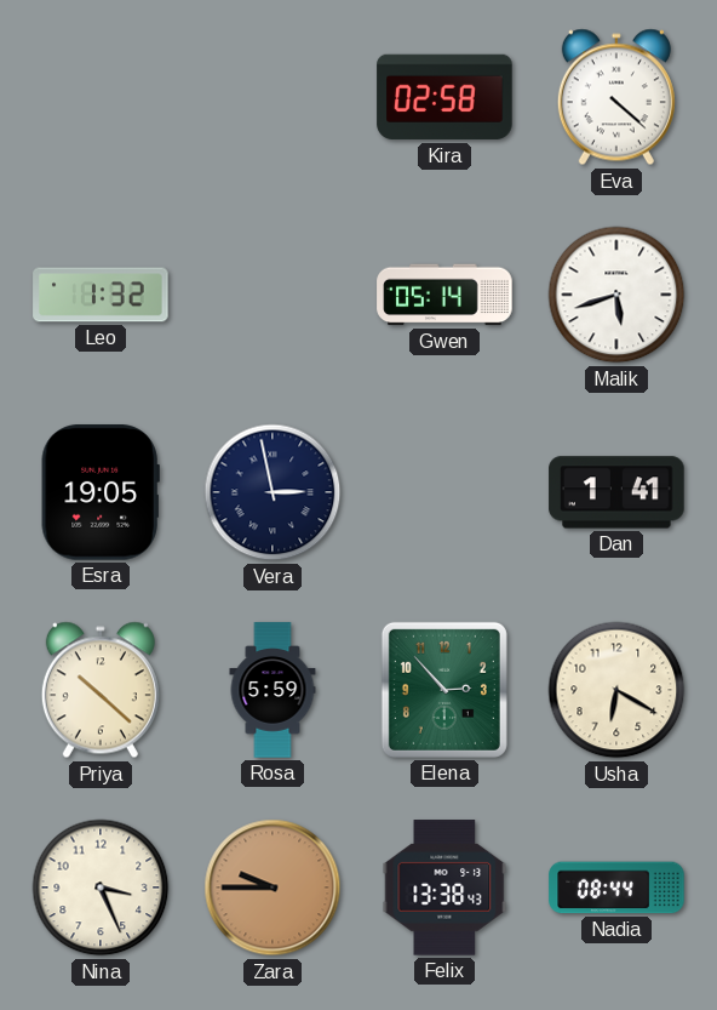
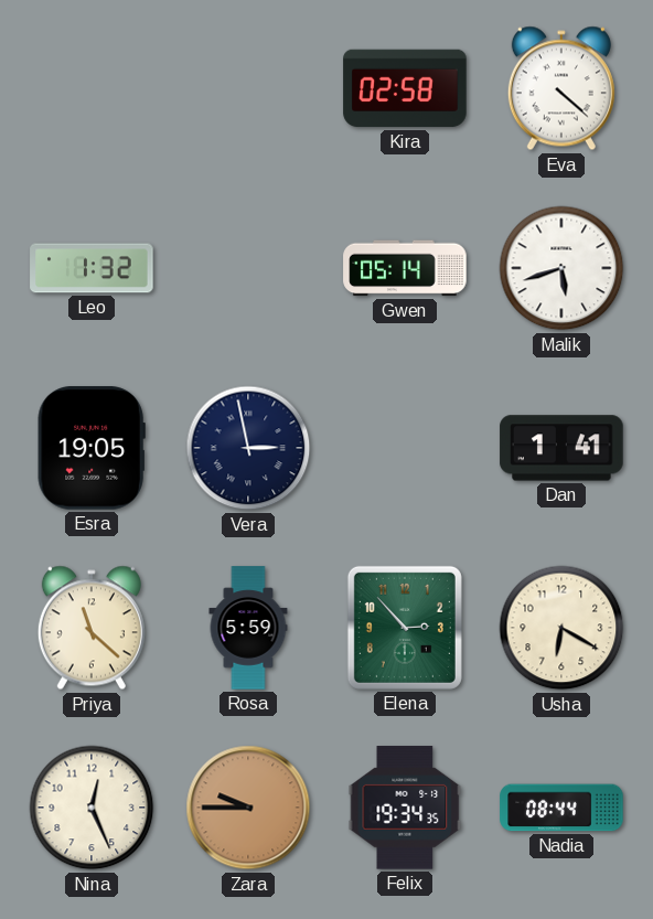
Priya: 10:22 -> 11:22
Nina: 3:26 -> 12:26
Felix: 13:38 -> 19:34
